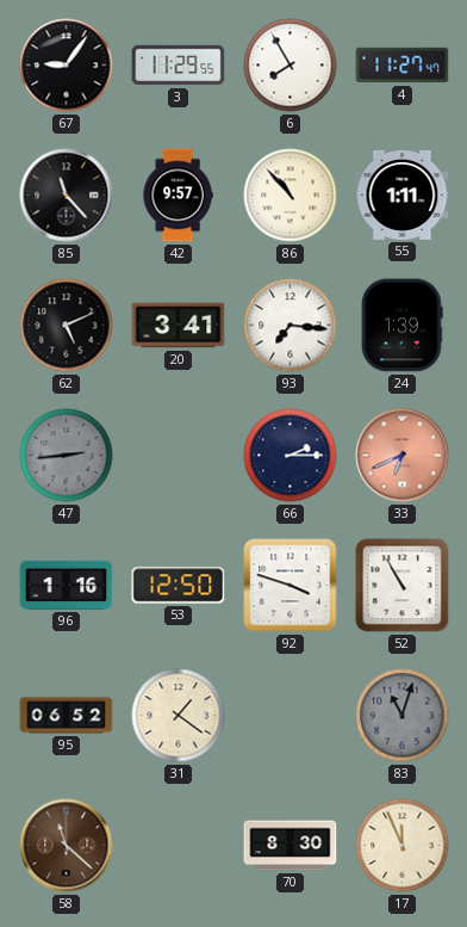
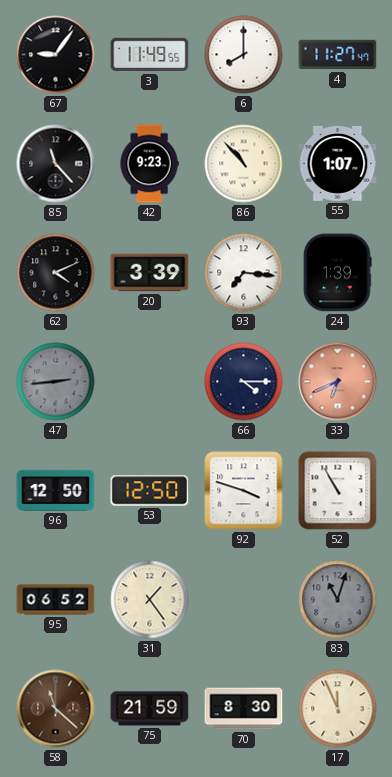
3: 11:29 -> 11:49
6: 7:55 -> 8:00
42: 9:57 -> 9:23
55: 1:11 -> 1:07
62: 5:11 -> 4:11
20: 3:41 -> 3:39
66: 2:15 -> 4:15
96: 1:16 -> 12:50
31: 1:21 -> 1:24
75: none -> 21:59
